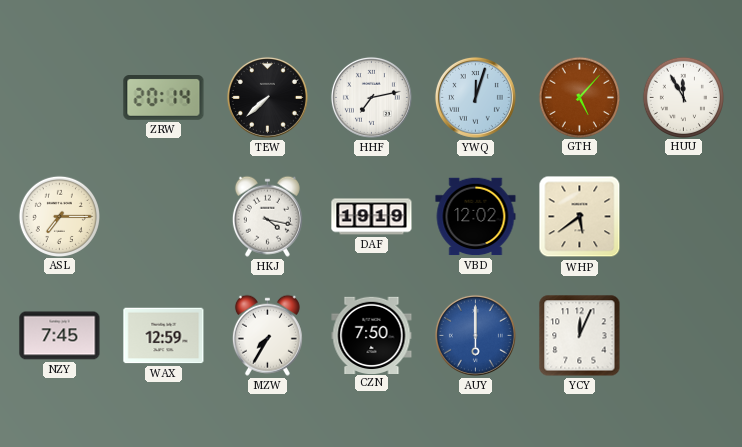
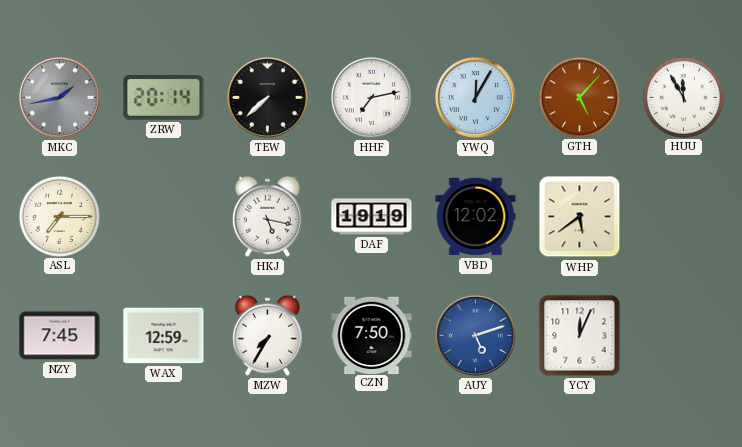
MKC: none -> 1:43
YWQ: 12:03 -> 12:05
HKJ: 4:17 -> 5:17
AUY: 6:00 -> 5:12
